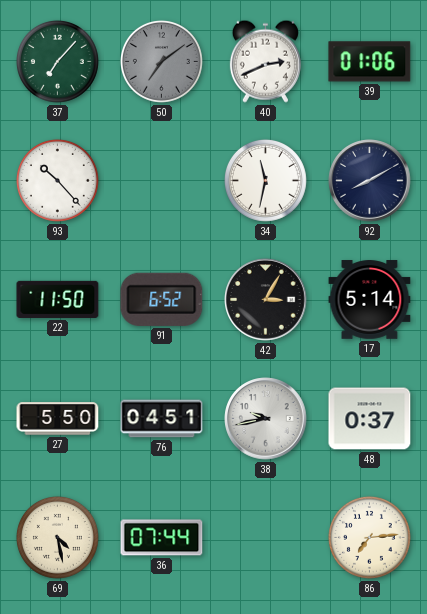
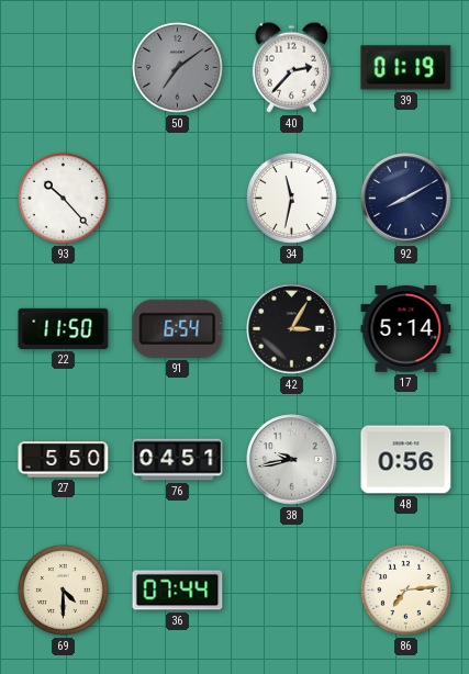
37: 7:07 -> none
40: 2:41 -> 2:37
39: 01:06 -> 01:19
91: 6:52 -> 6:54
48: 0:37 -> 0:56
69: 4:28 -> 4:30
